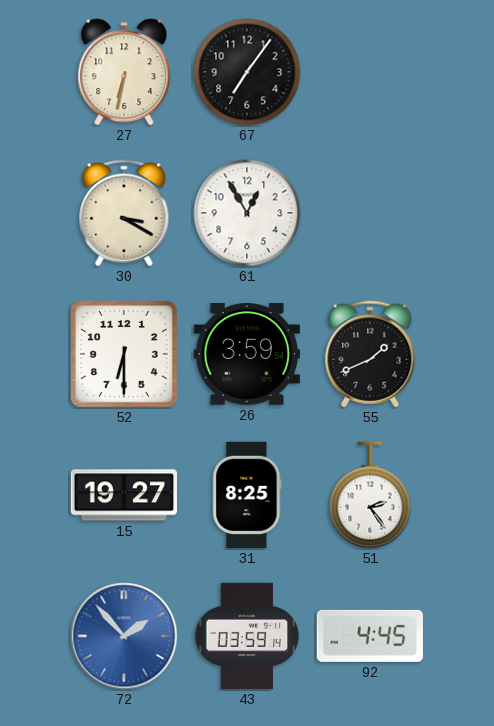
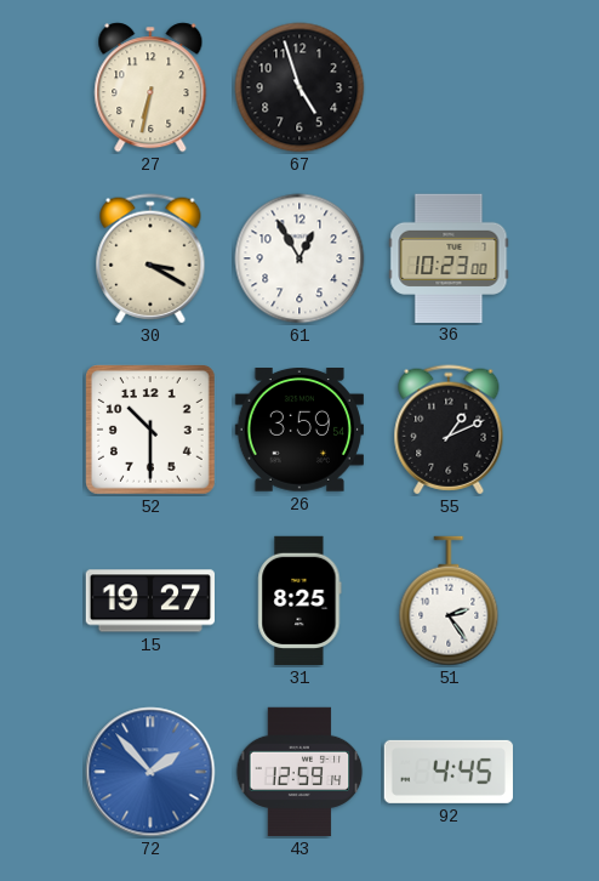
67: 7:06 -> 4:57
36: none -> 10:23
52: 6:30 -> 10:30
55: 1:41 -> 1:11
43: 03:59 -> 12:59
